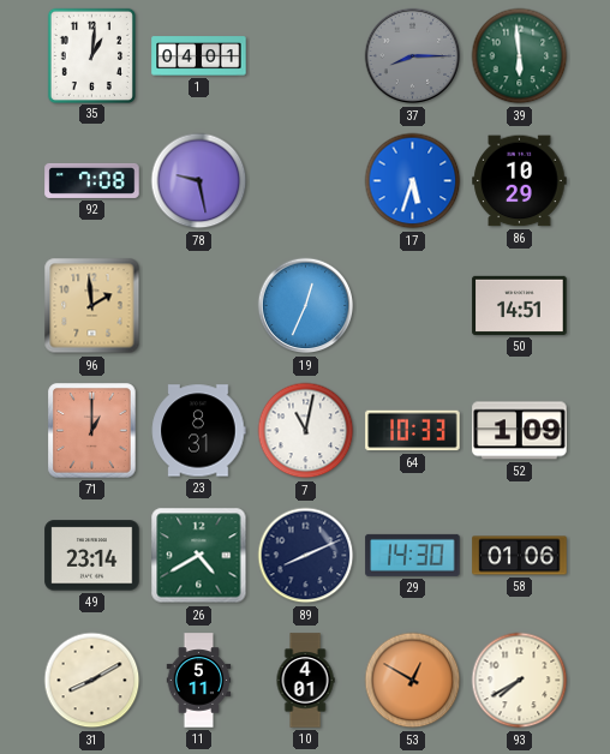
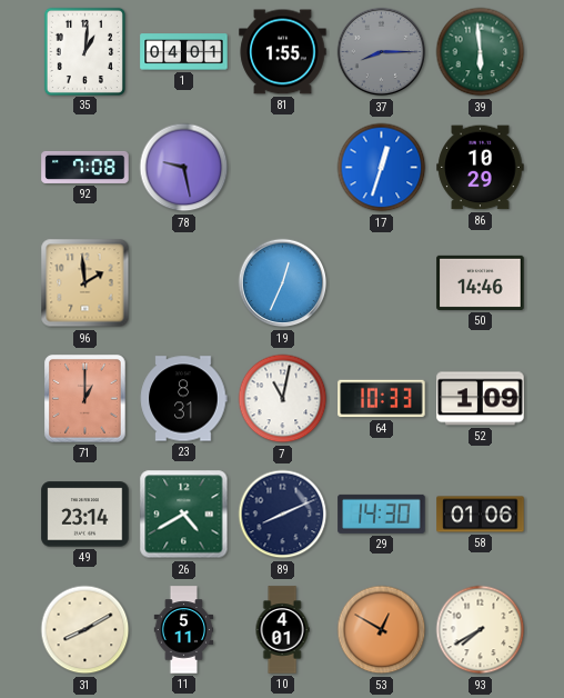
81: none -> 1:55
17: 5:33 -> 12:33
50: 14:51 -> 14:46
